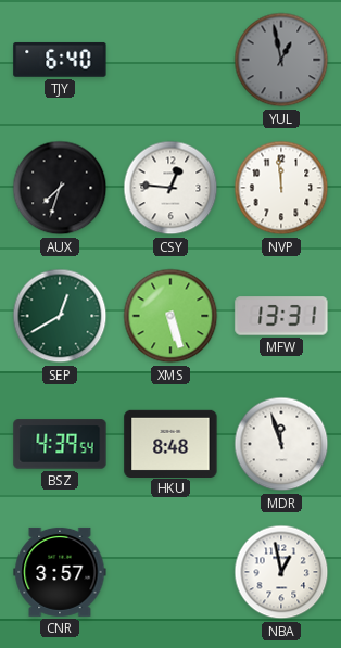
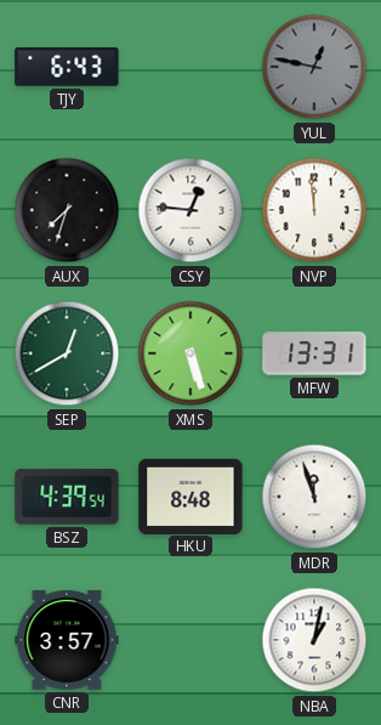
TJY: 6:40 -> 6:43
YUL: 12:58 -> 12:47
NBA: 12:58 -> 1:02
